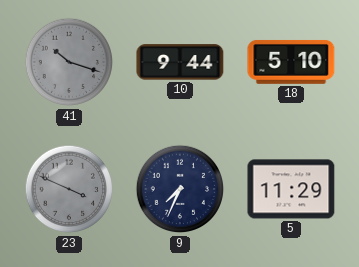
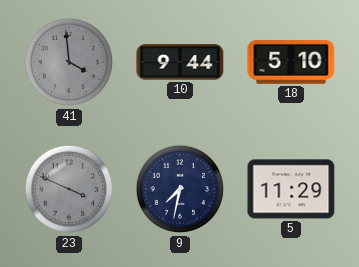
41: 10:18 -> 3:59
9: 7:34 -> 7:32
